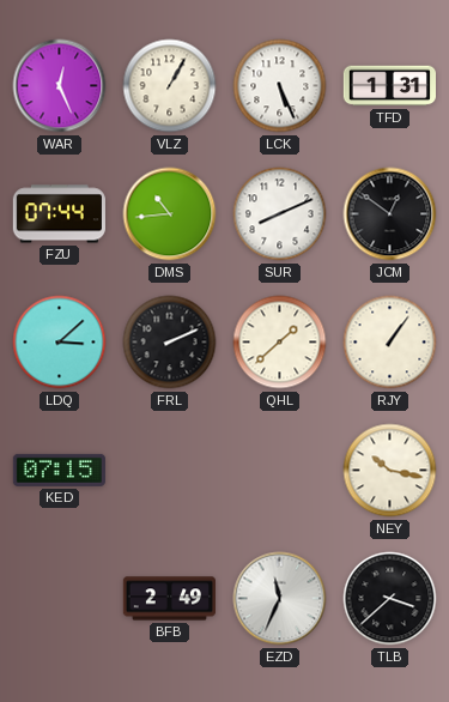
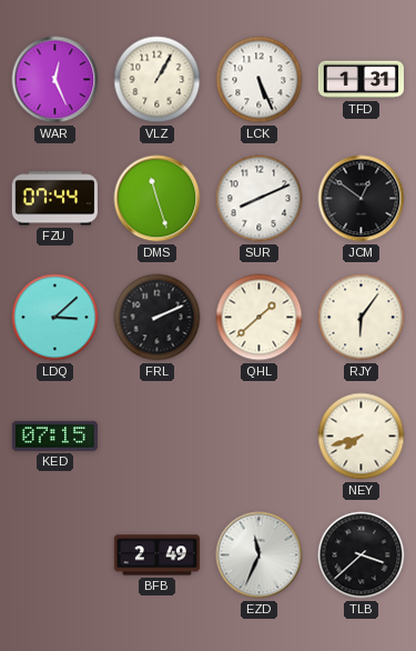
DMS: 10:44 -> 11:27
RJY: 1:06 -> 6:06
NEY: 10:17 -> 7:42
